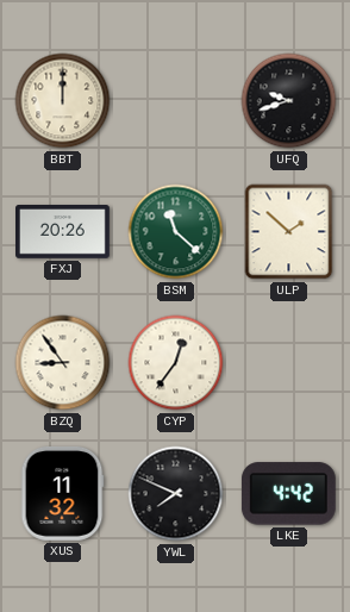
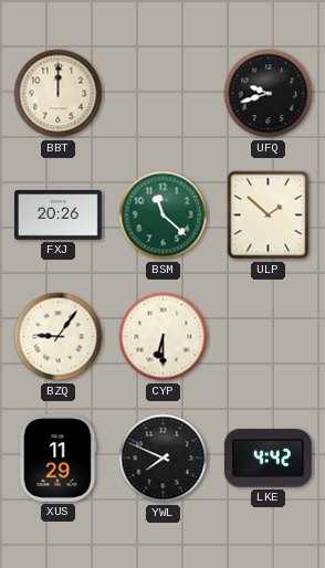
BZQ: 8:54 -> 9:06
CYP: 12:36 -> 6:30
XUS: 11:32 -> 11:29
